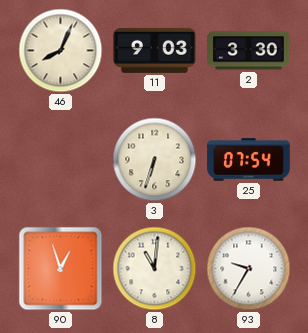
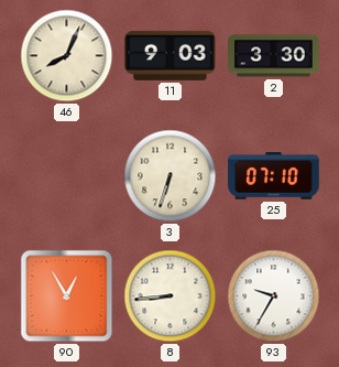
25: 07:54 -> 07:10
90: 12:57 -> 12:55
8: 11:01 -> 8:44
